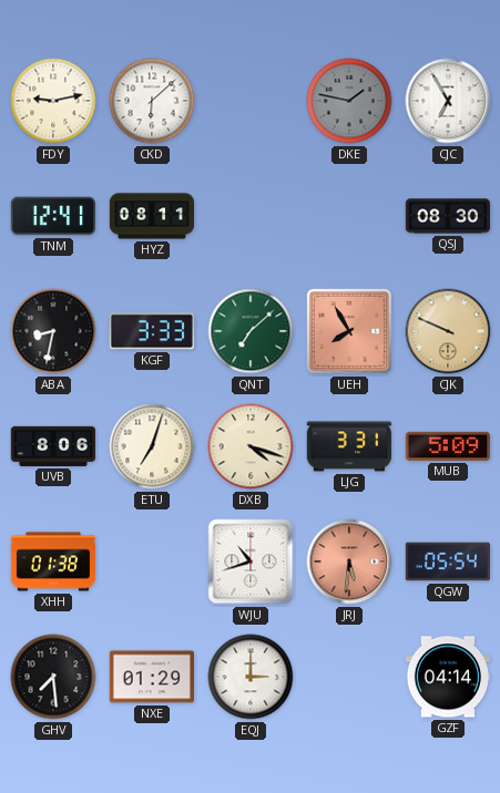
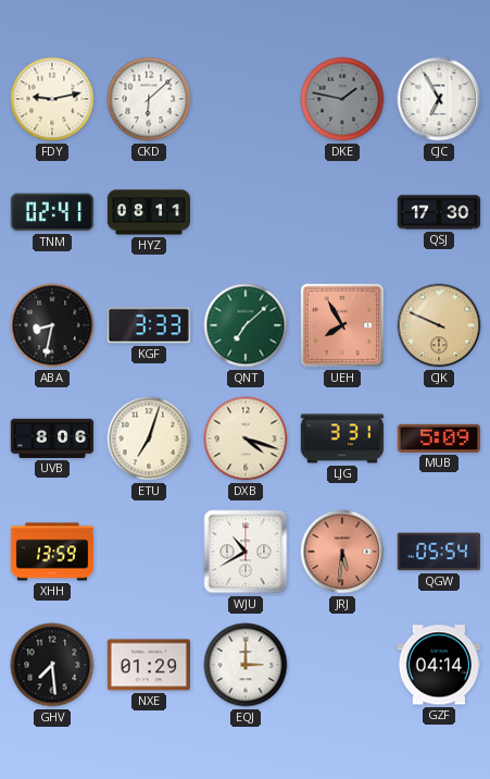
TNM: 12:41 -> 02:41
QSJ: 08:30 -> 17:30
XHH: 01:38 -> 13:59
WJU: 10:42 -> 10:40
